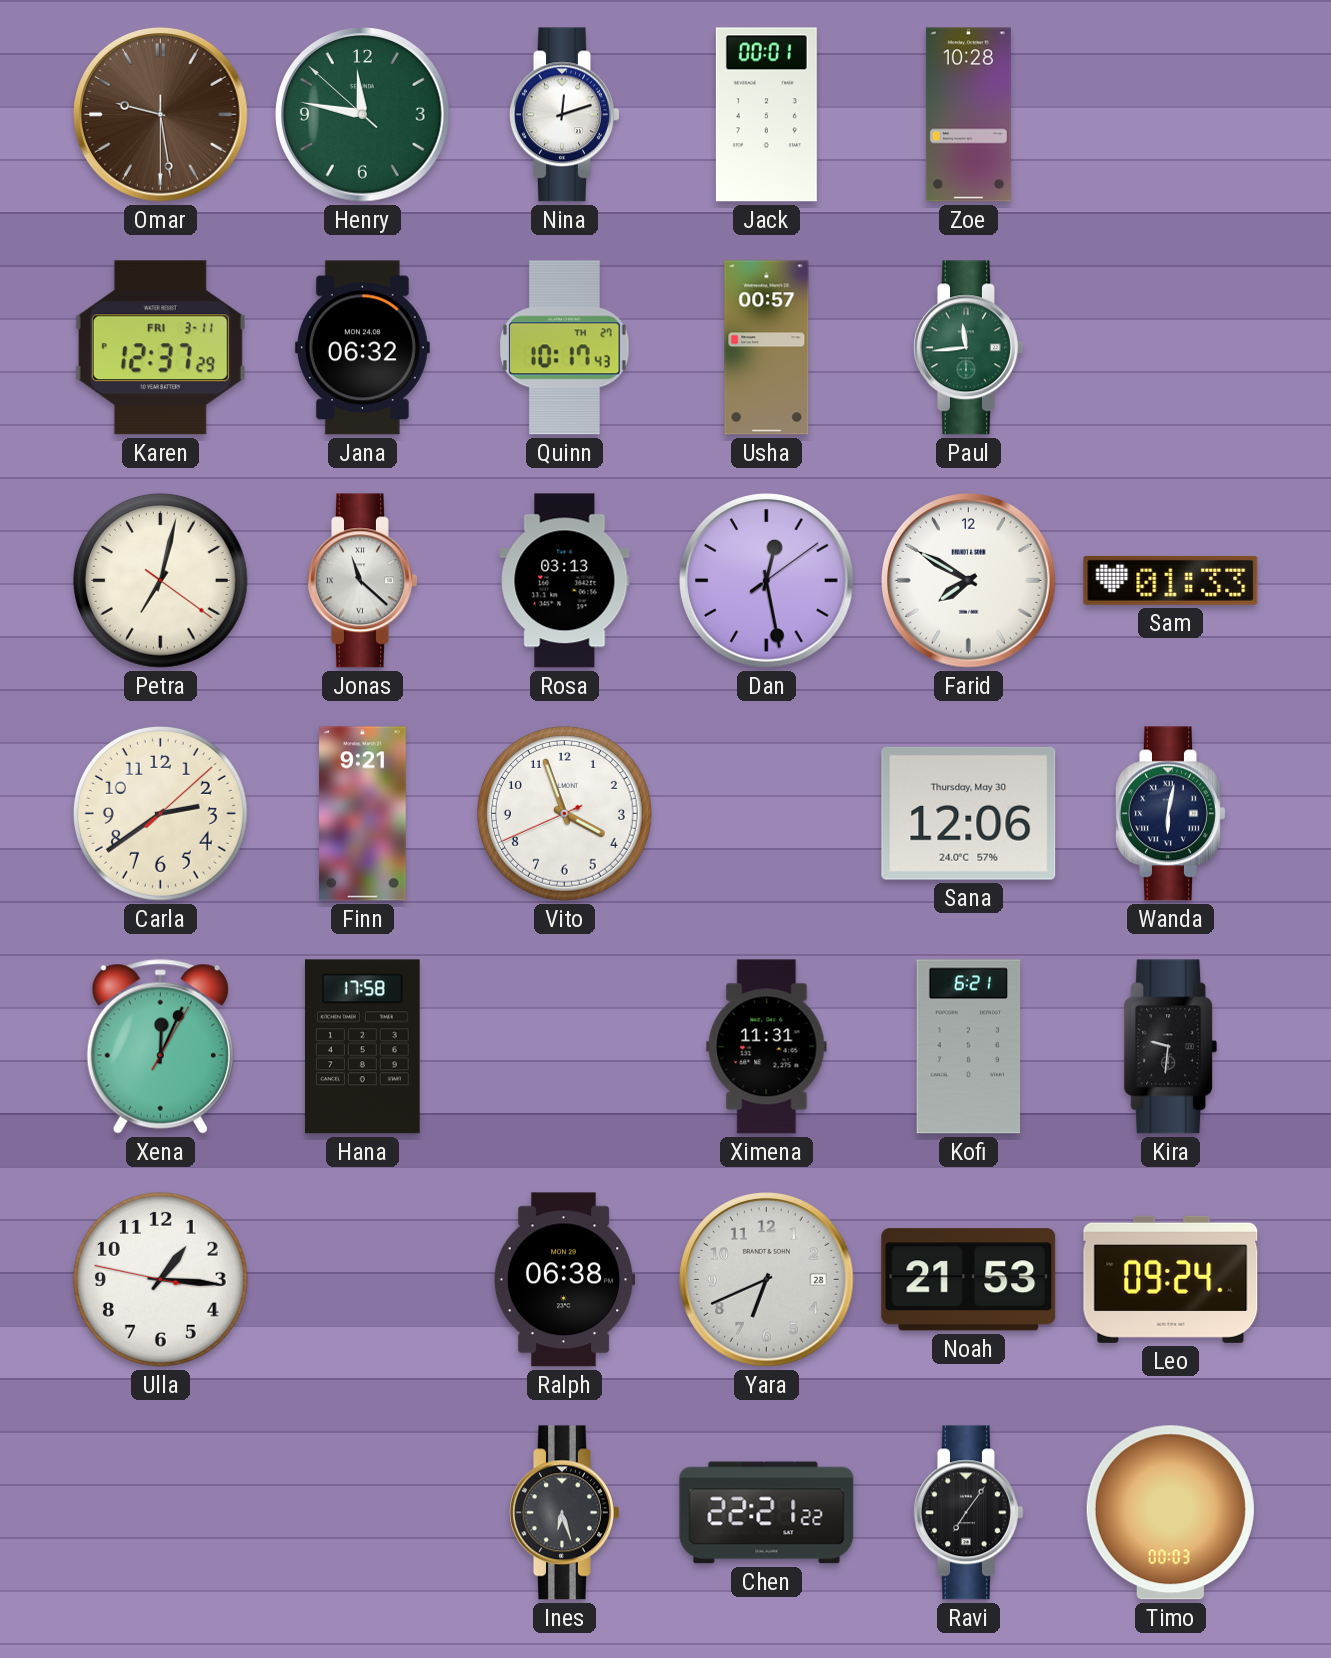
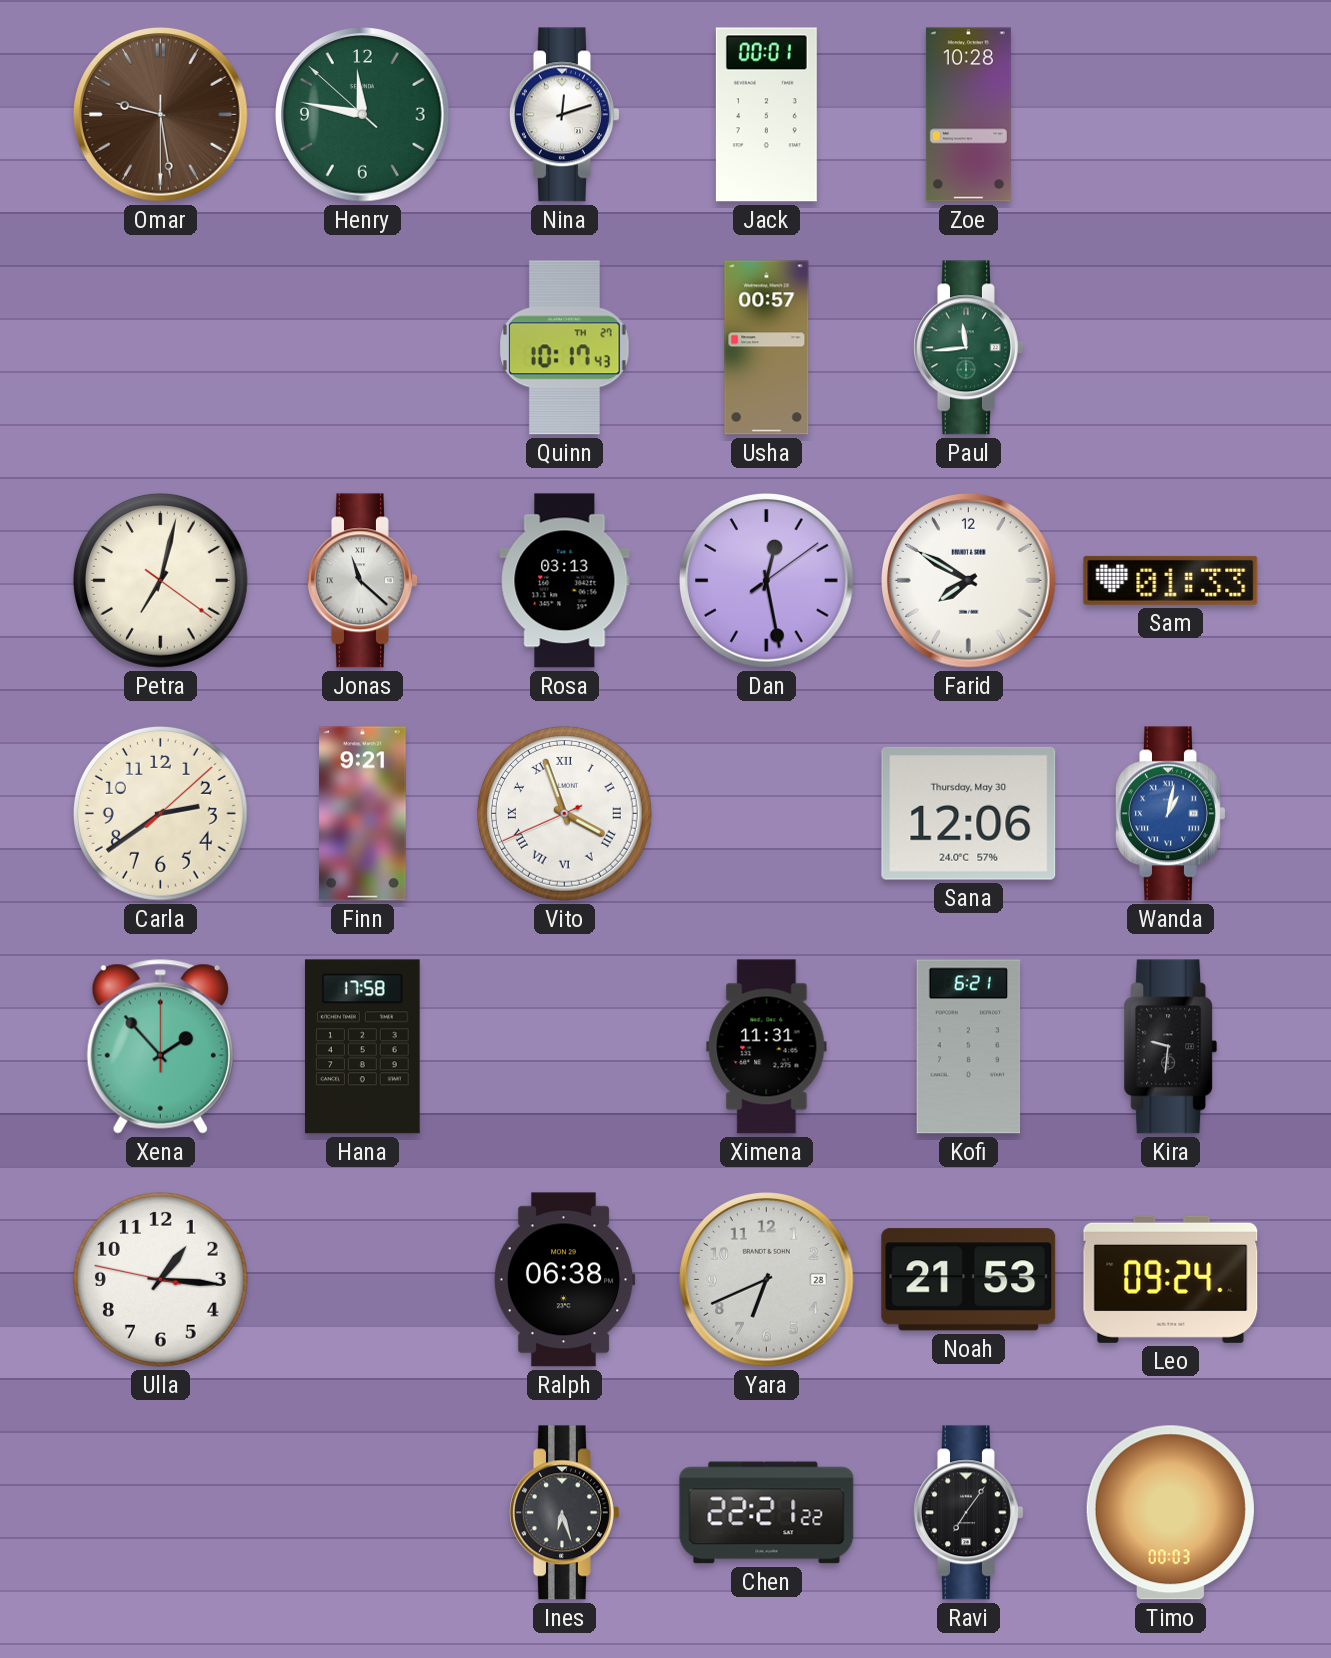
Karen: 12:37 -> none
Jana: 06:32 -> none
Vito numerals: Arabic -> Roman
Wanda: 6:02 -> 1:02
Wanda dial: navy -> blue
Xena: 12:04 -> 1:53
